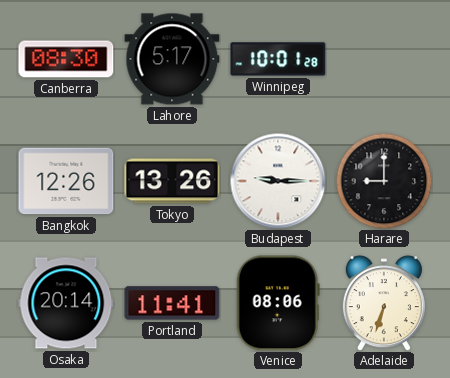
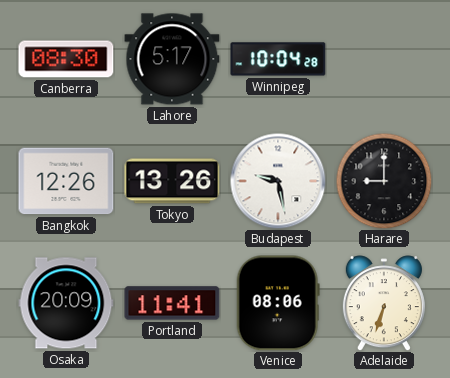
Winnipeg: 10:01 -> 10:04
Budapest: 9:15 -> 9:28
Osaka: 20:14 -> 20:09
